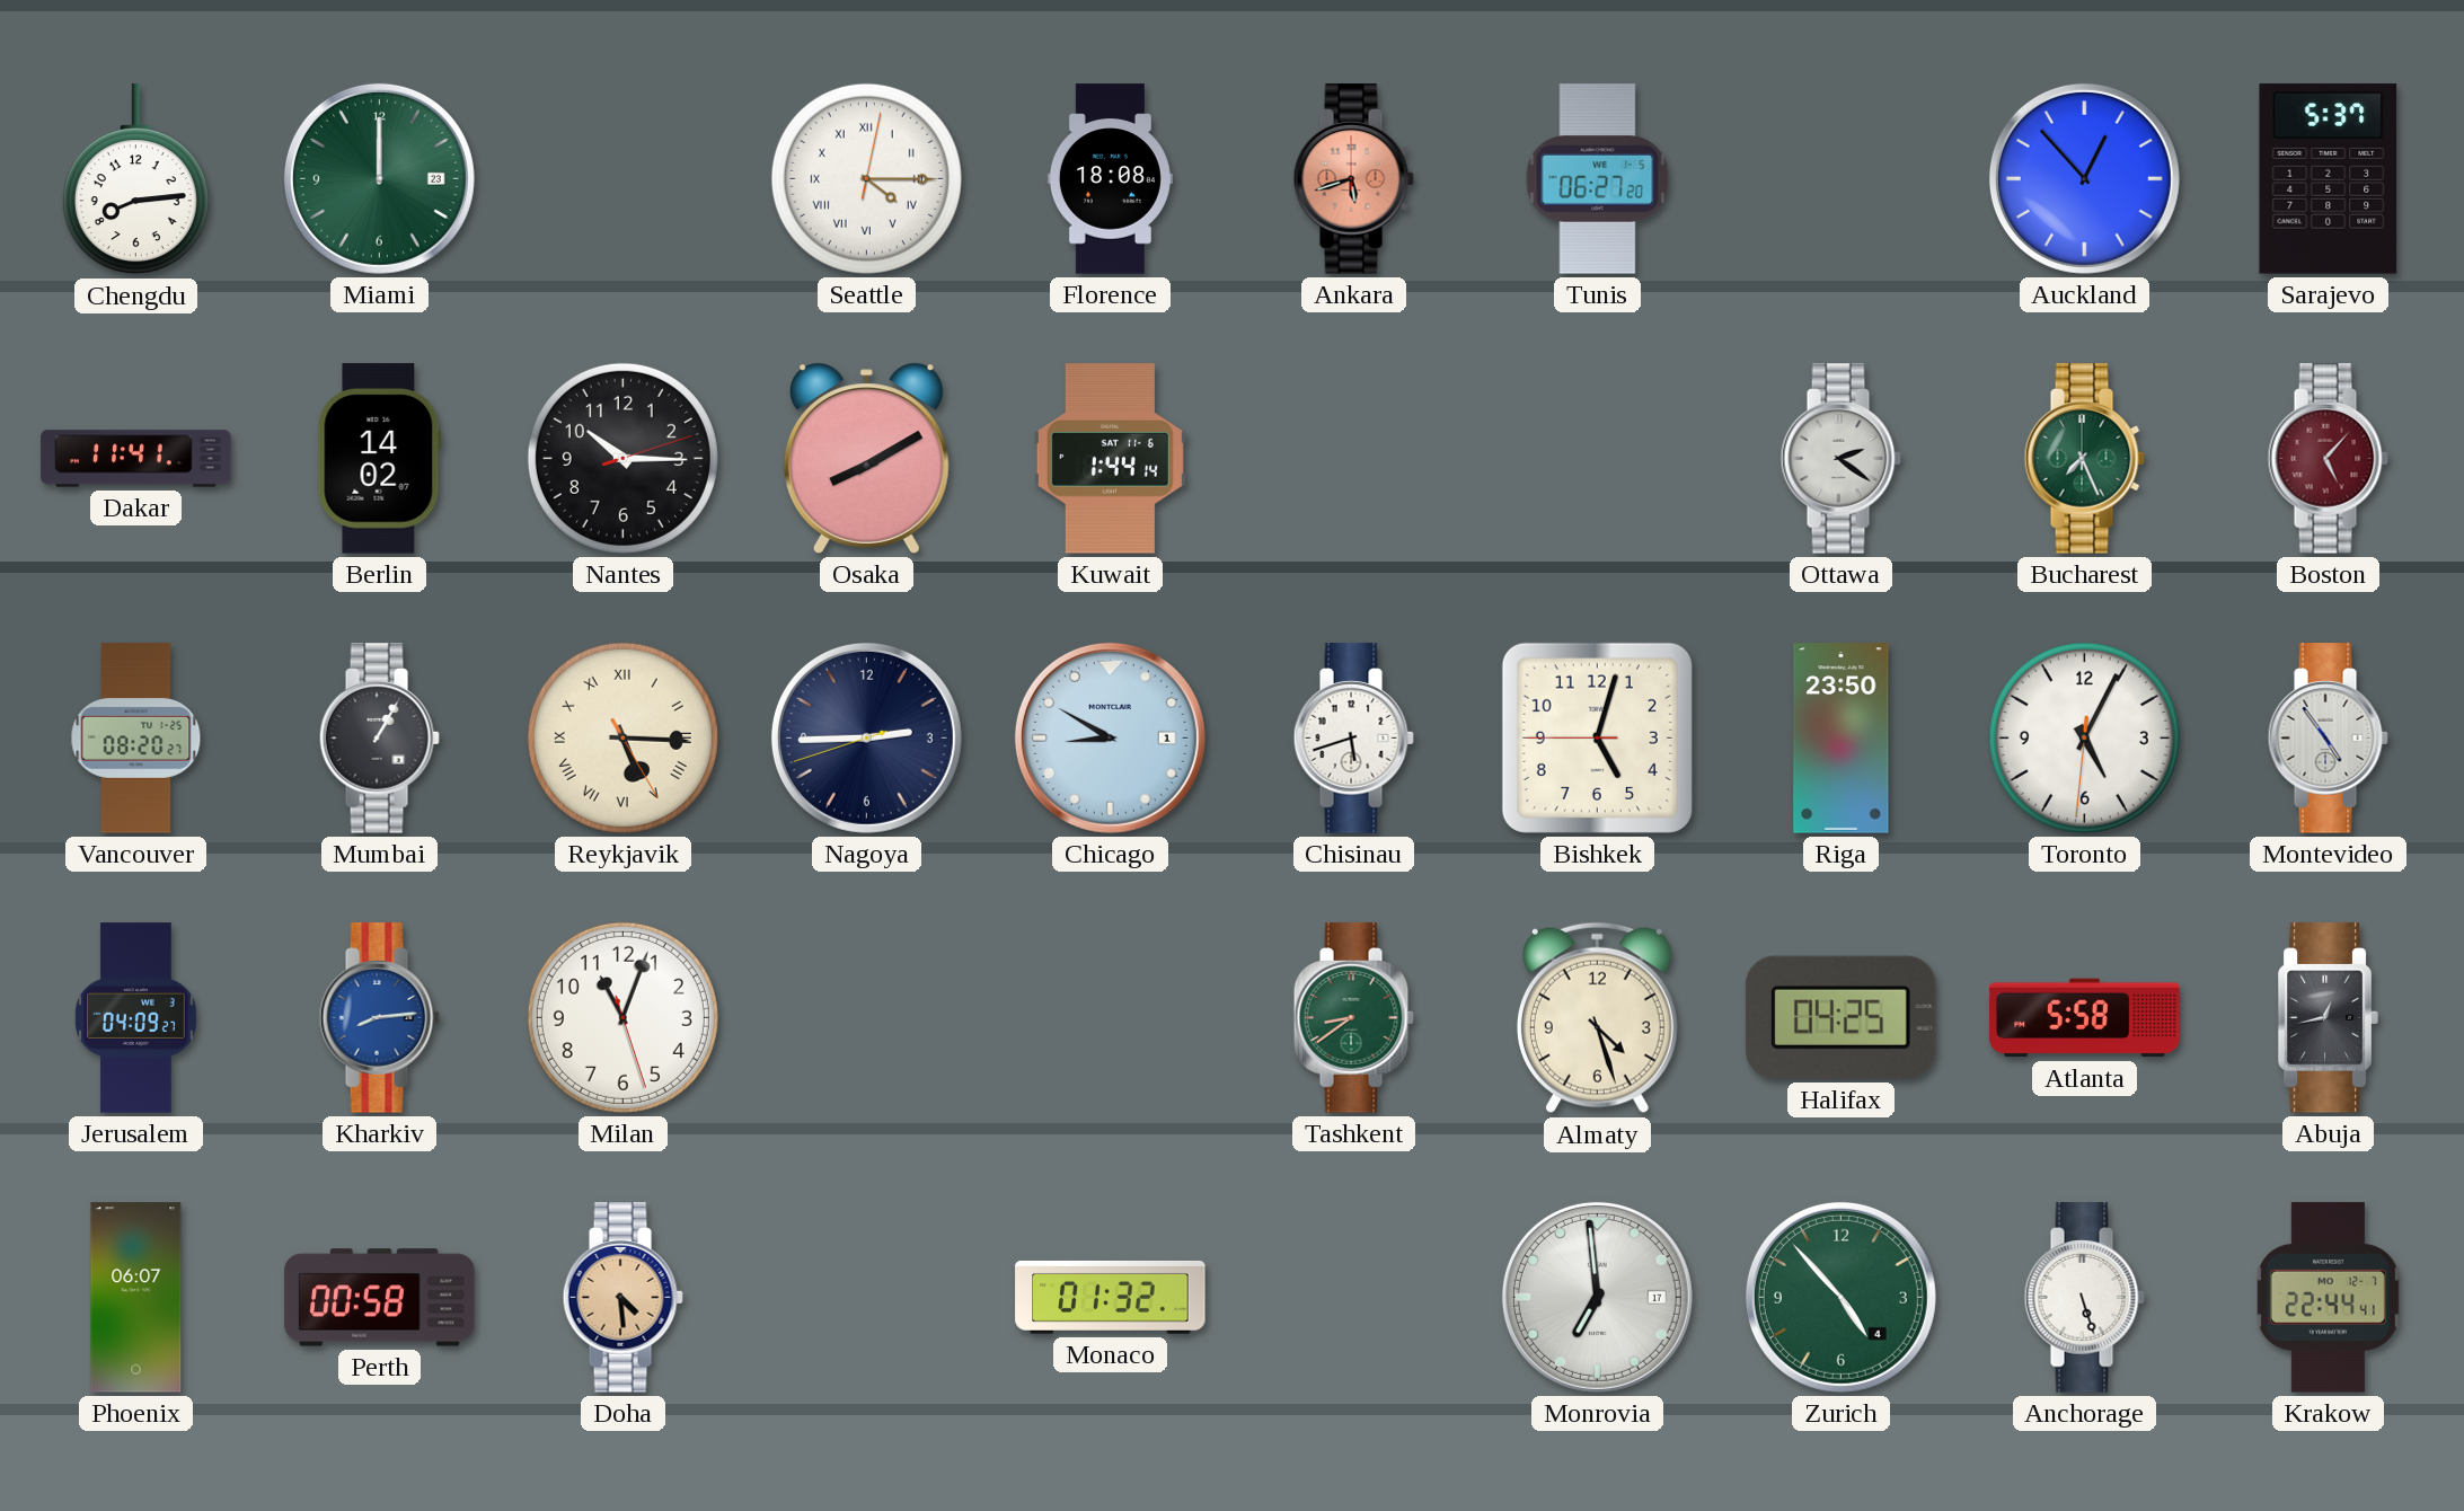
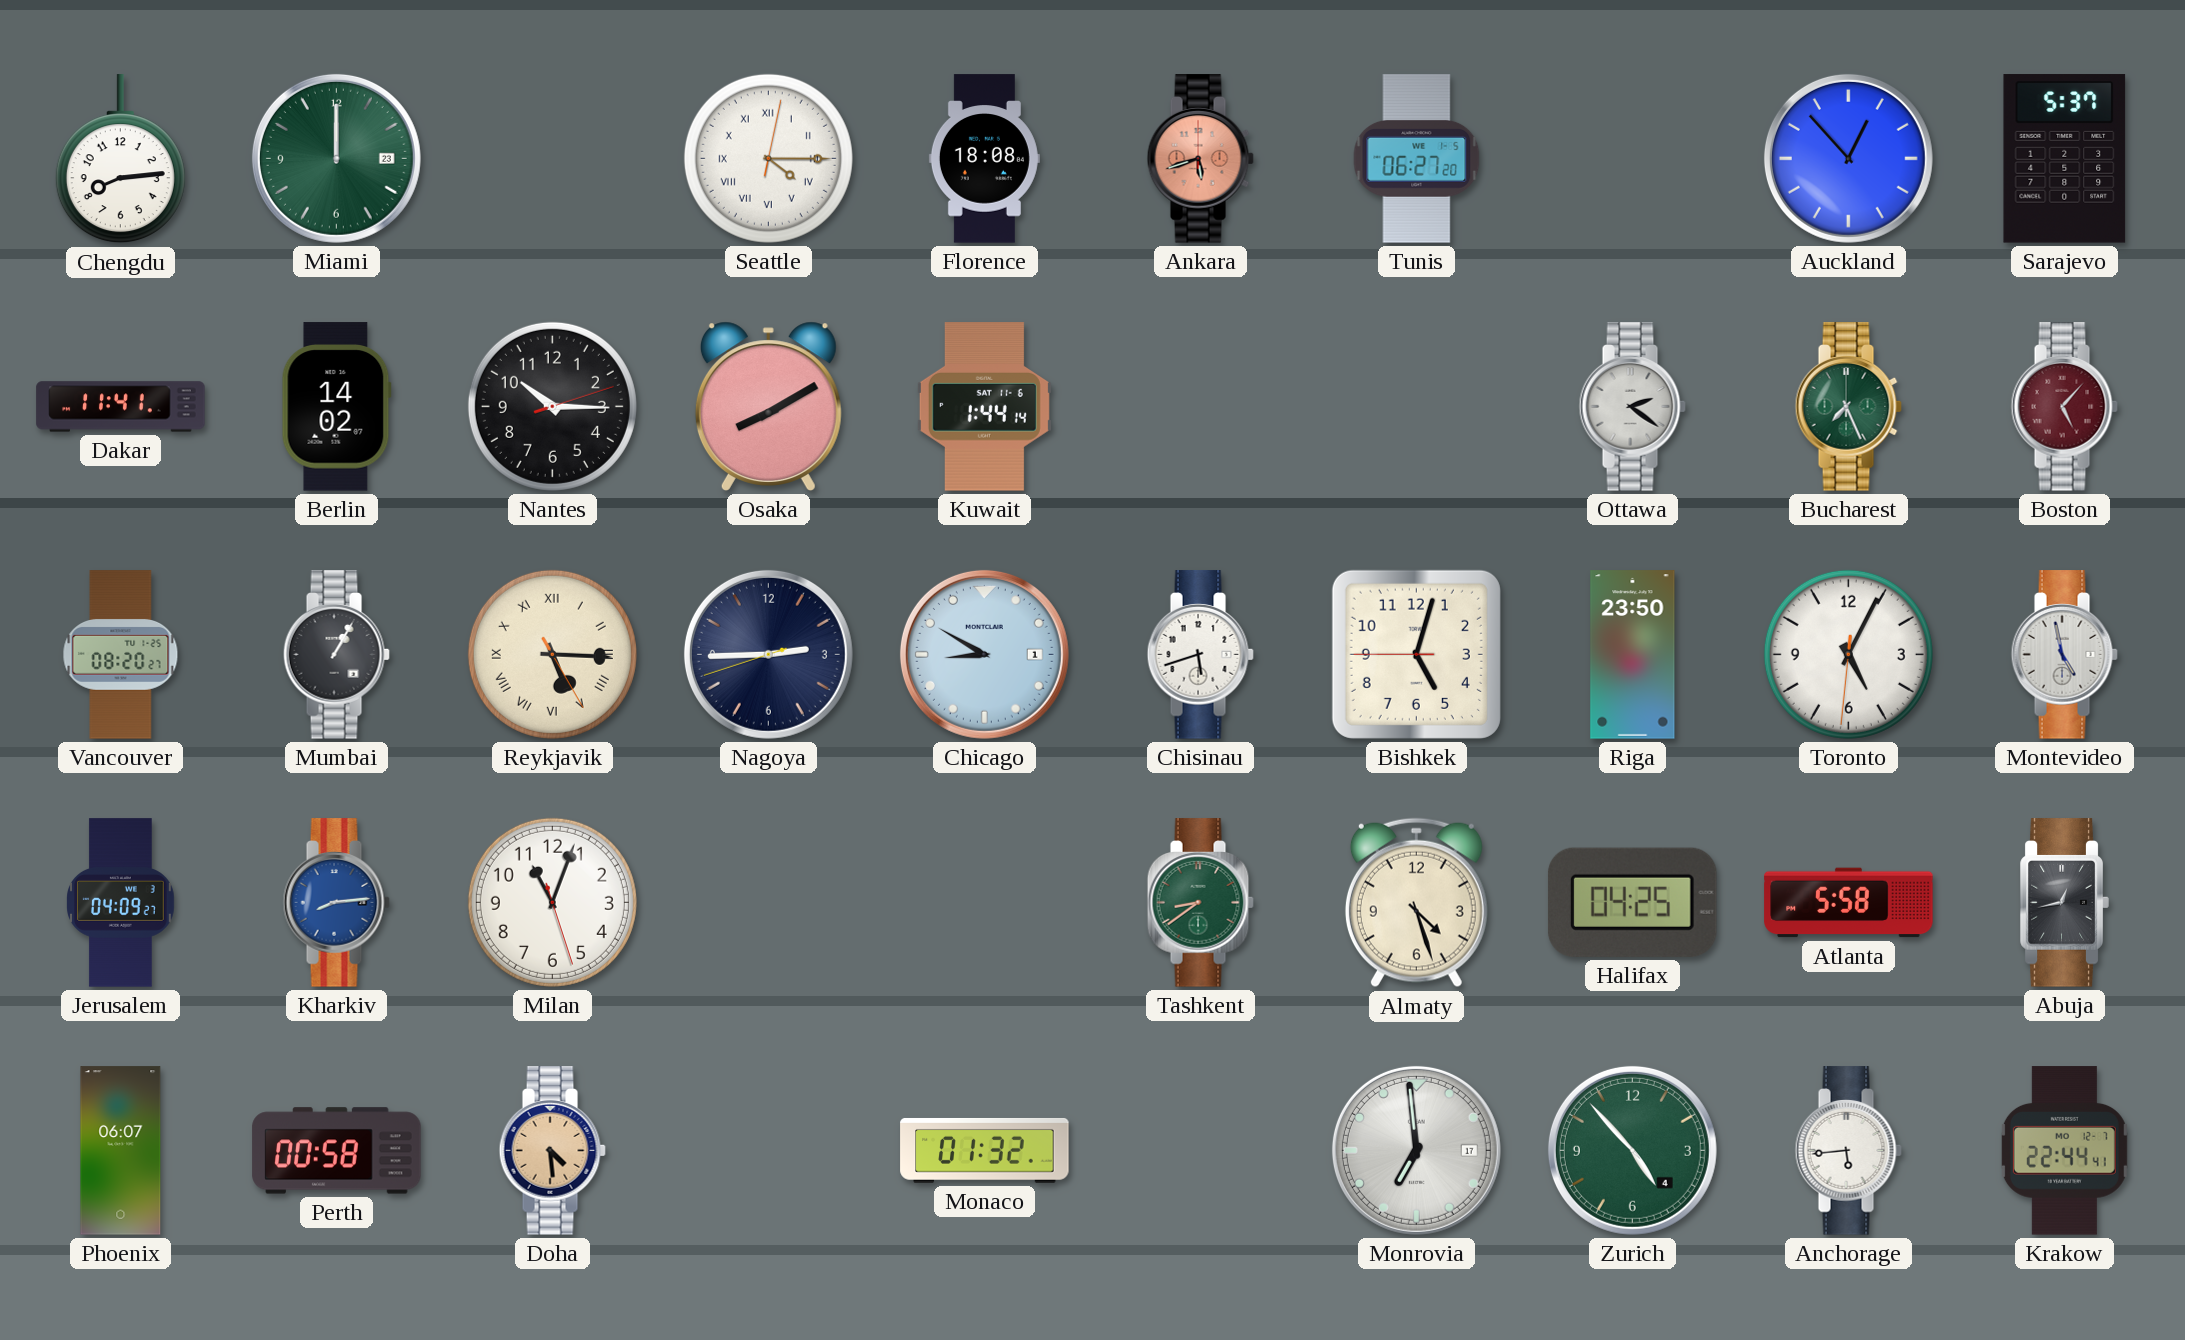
Montevideo: 4:54 -> 4:58
Anchorage: 5:27 -> 5:44
